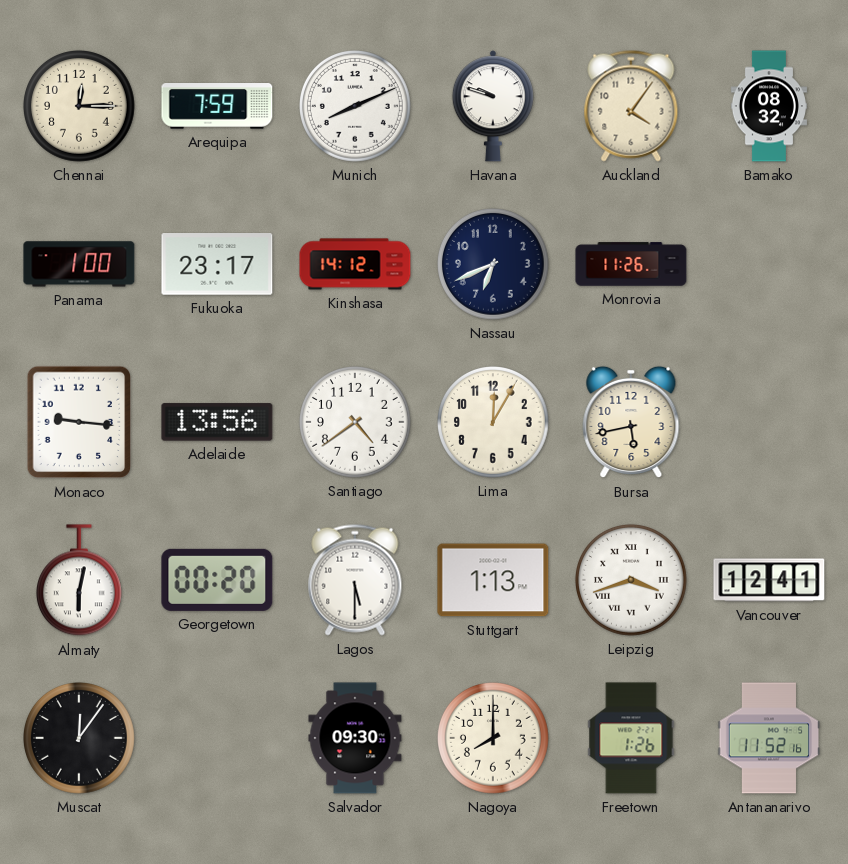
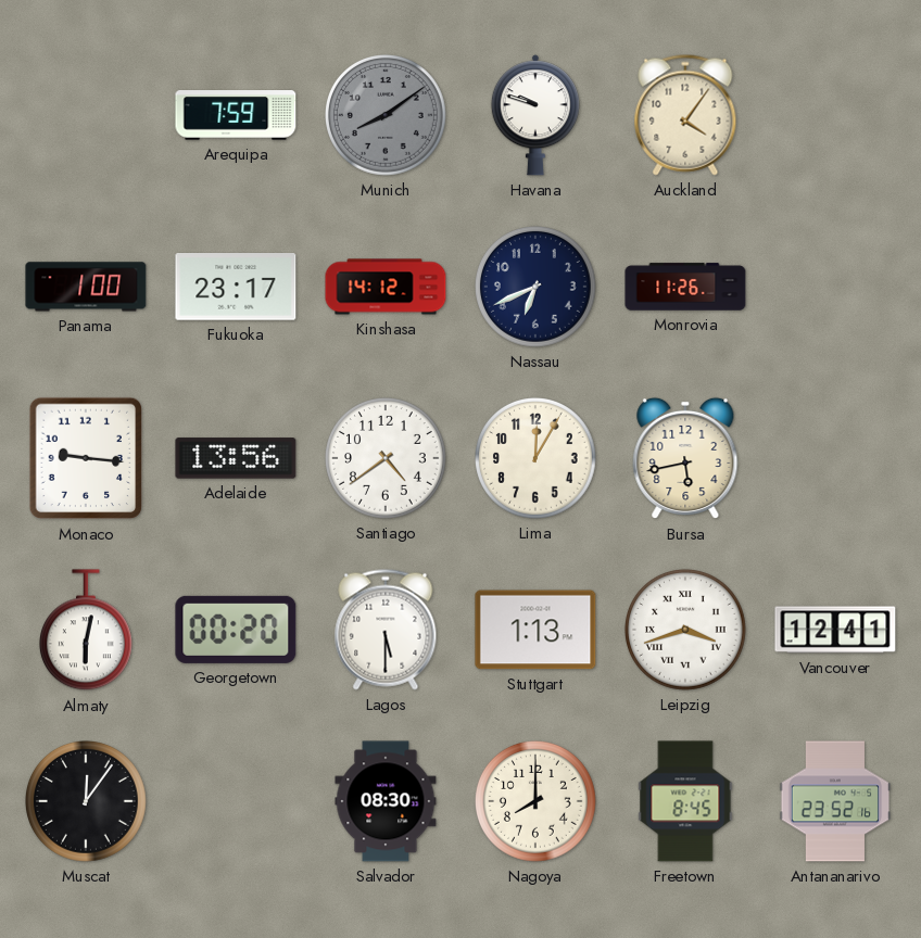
Chennai: 12:15 -> none
Munich: 8:11 -> 8:09
Munich dial: white -> grey
Bamako: 08:32 -> none
Salvador: 09:30 -> 08:30
Freetown: 1:26 -> 8:45
Antananarivo: 11:52 -> 23:52
